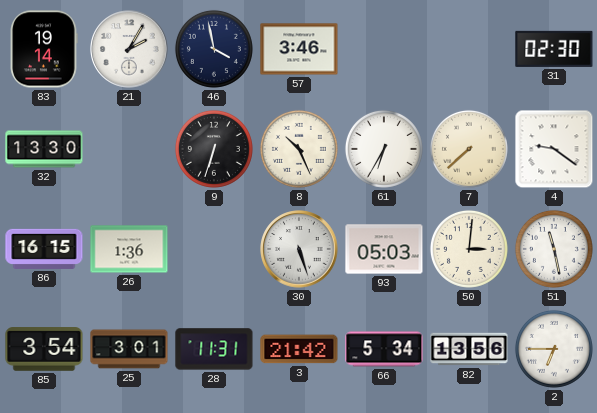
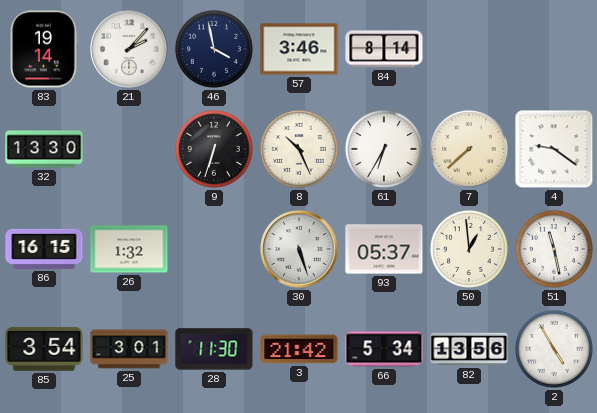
21: 2:05 -> 2:07
84: none -> 8:14
31: 02:30 -> none
26: 1:36 -> 1:32
93: 05:03 -> 05:37
50: 3:01 -> 12:59
28: 11:31 -> 11:30
2: 6:45 -> 4:55
